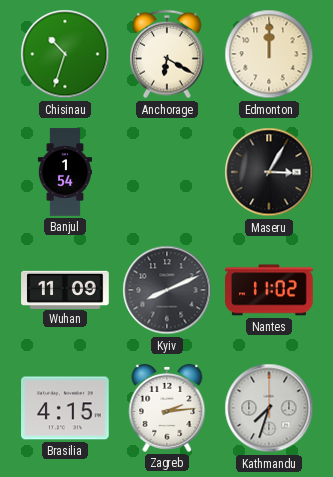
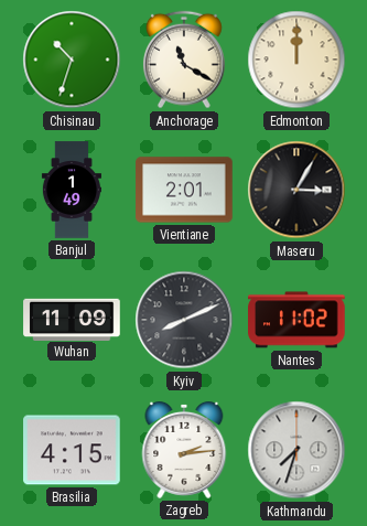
Anchorage: 6:20 -> 11:20
Banjul: 1:54 -> 1:49
Vientiane: none -> 2:01
